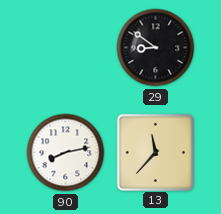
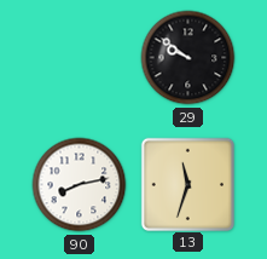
29: 8:51 -> 9:51
13: 11:37 -> 11:33
